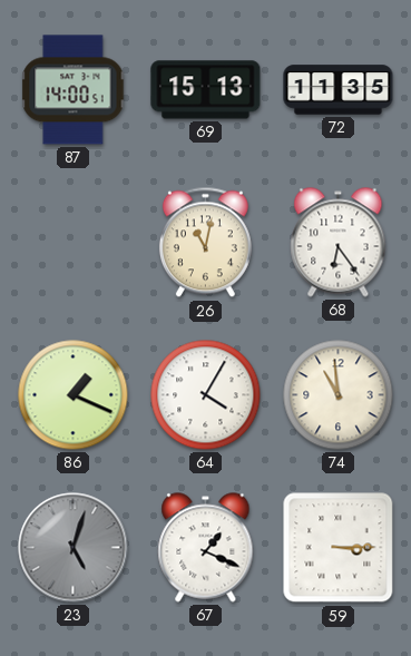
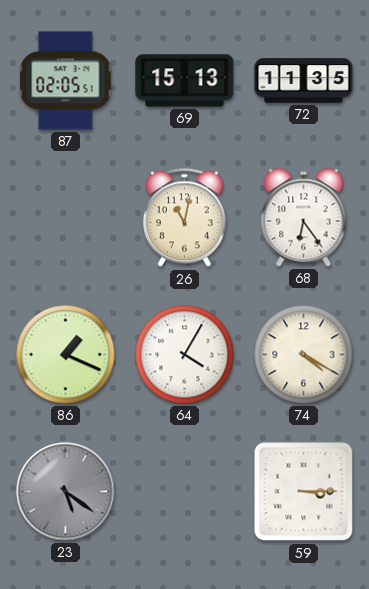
87: 14:00 -> 02:05
74: 10:59 -> 4:20
23: 5:03 -> 5:21
67: 1:19 -> none
